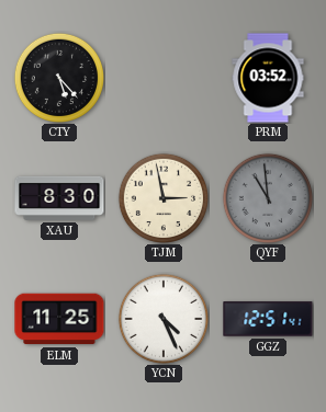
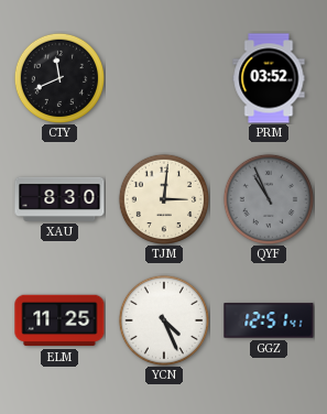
CTY: 5:23 -> 11:41
TJM: 2:58 -> 3:01
QYF: 10:59 -> 10:56
